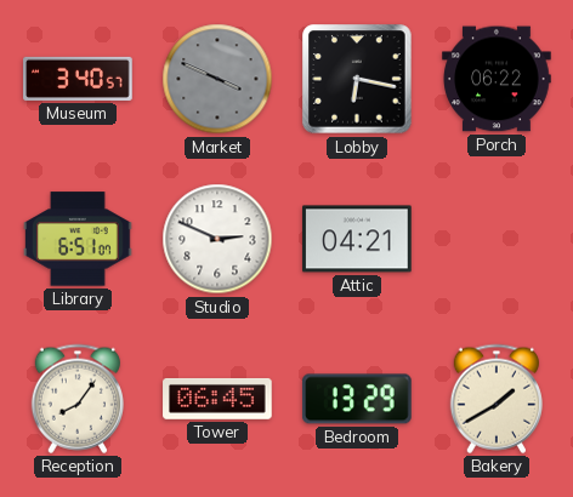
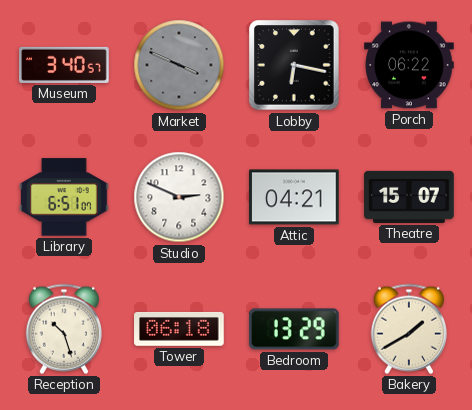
Theatre: none -> 15:07
Reception: 8:06 -> 10:27
Tower: 06:45 -> 06:18
